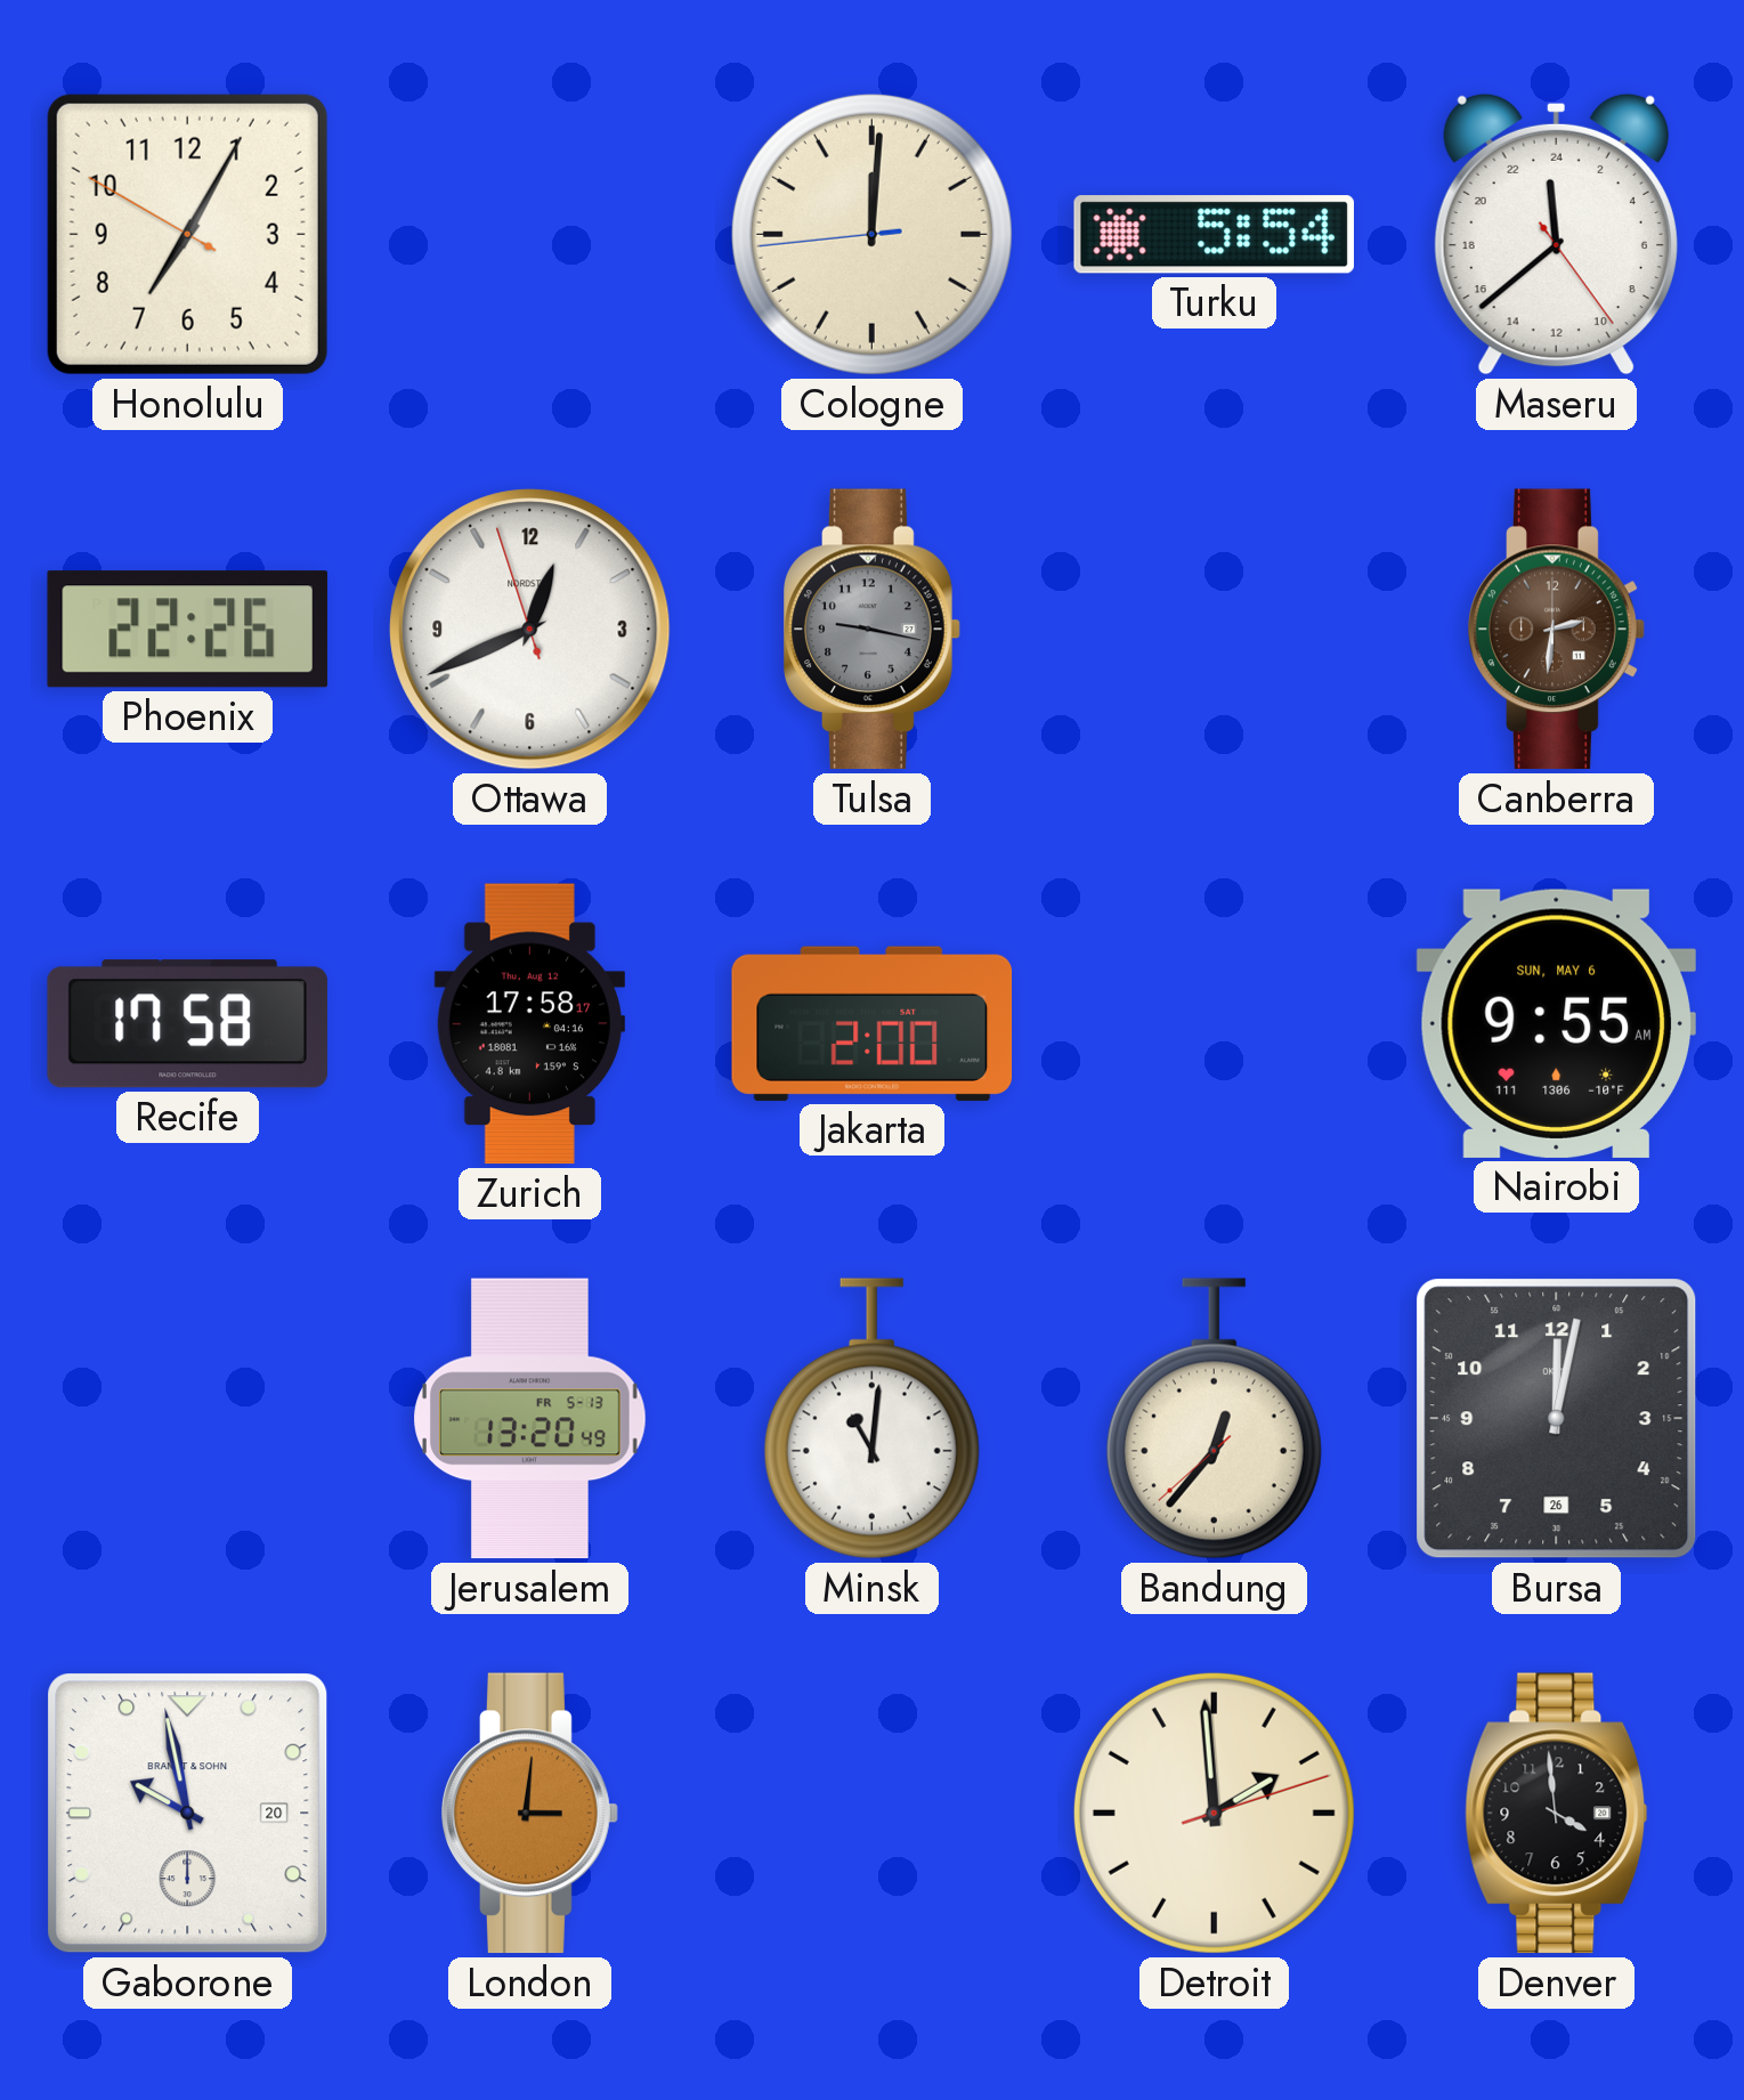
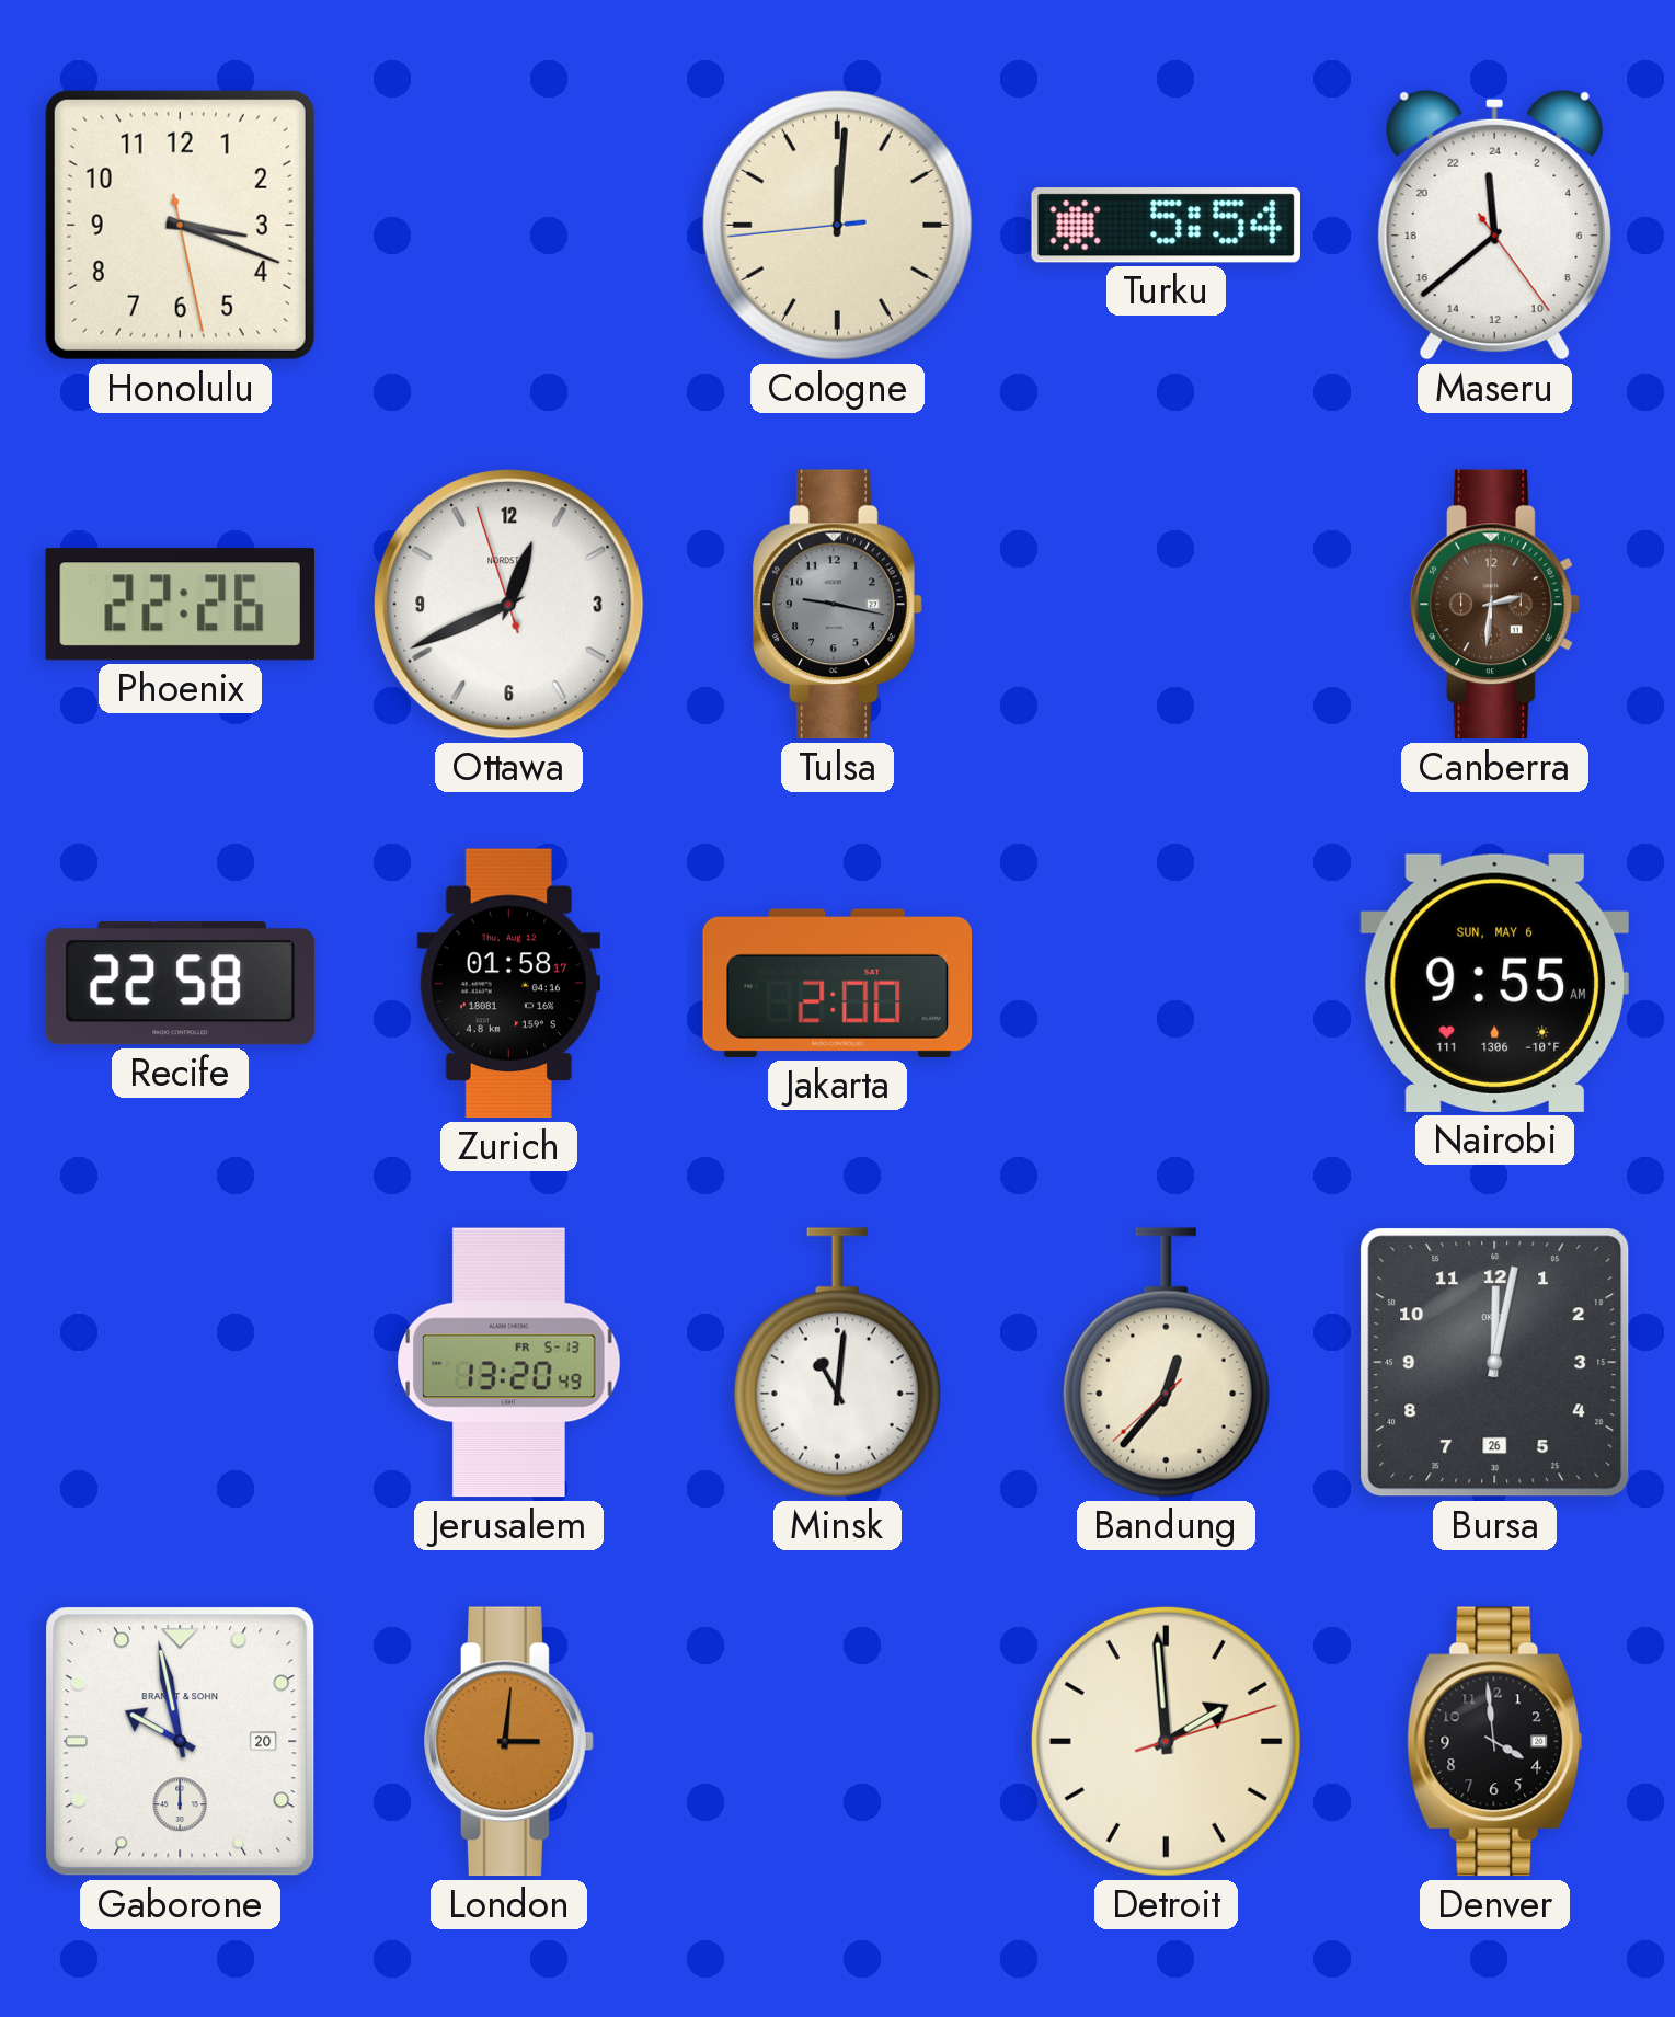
Honolulu: 7:04 -> 3:18
Recife: 17:58 -> 22:58
Zurich: 17:58 -> 01:58
